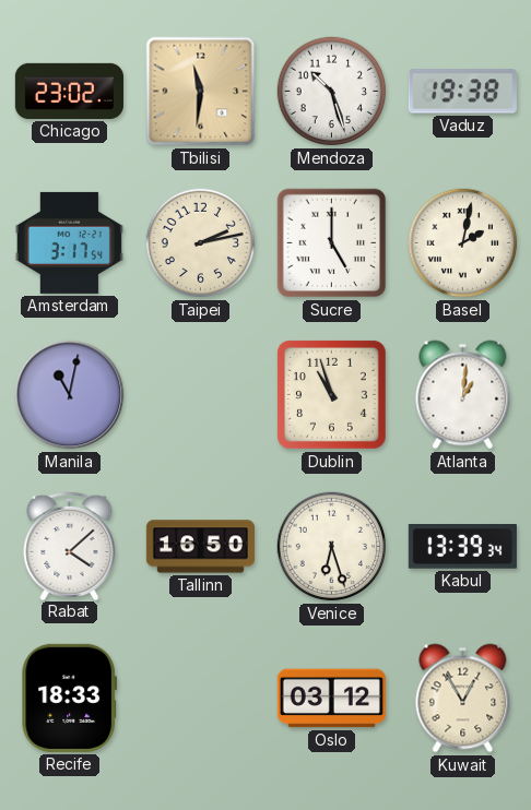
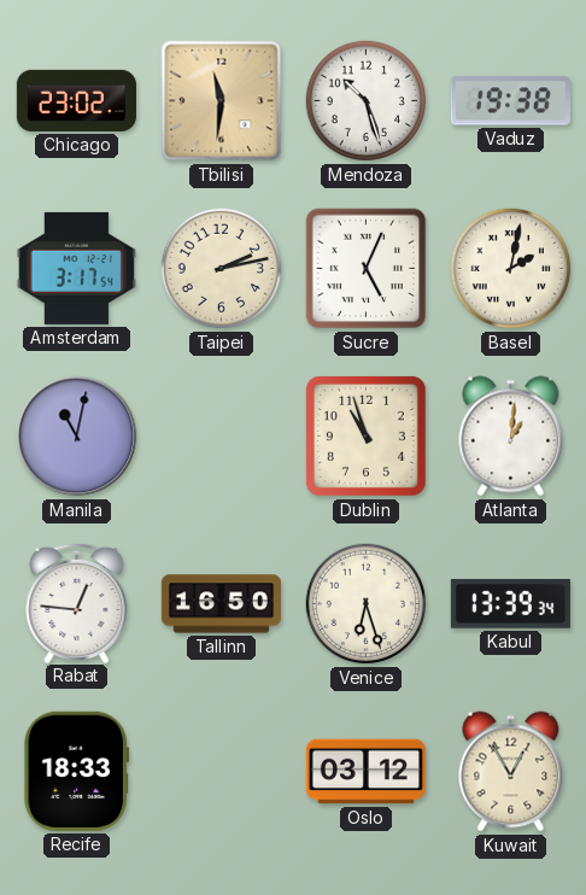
Sucre: 5:00 -> 5:04
Rabat: 4:08 -> 12:46
